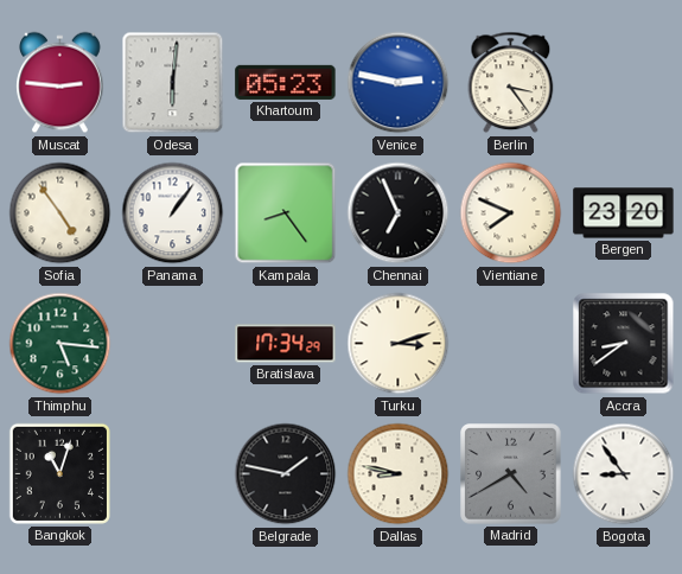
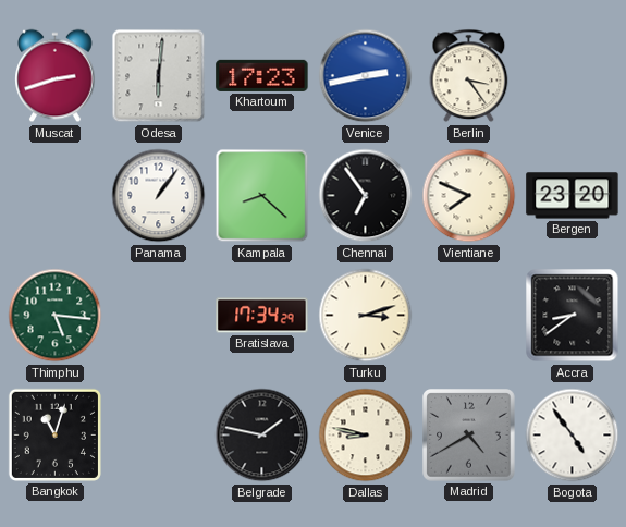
Muscat: 2:46 -> 2:42
Khartoum: 05:23 -> 17:23
Venice: 2:47 -> 2:43
Sofia: 4:54 -> none
Kampala: 8:24 -> 8:22
Chennai: 6:56 -> 6:54
Bogota: 8:54 -> 4:54
